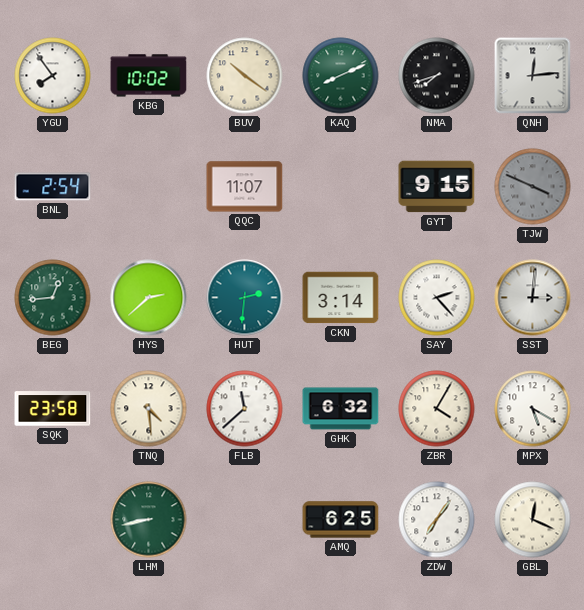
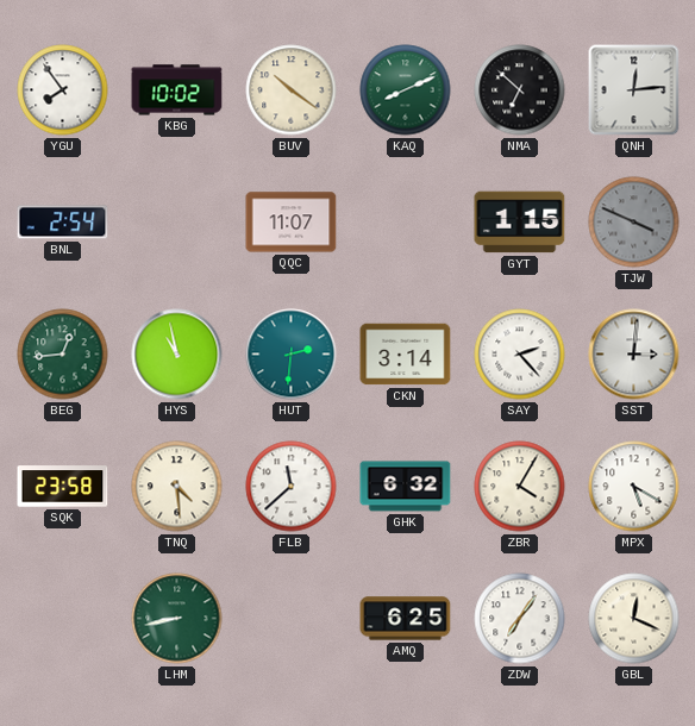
NMA: 7:42 -> 6:52
GYT: 9:15 -> 1:15
HYS: 2:38 -> 10:58
